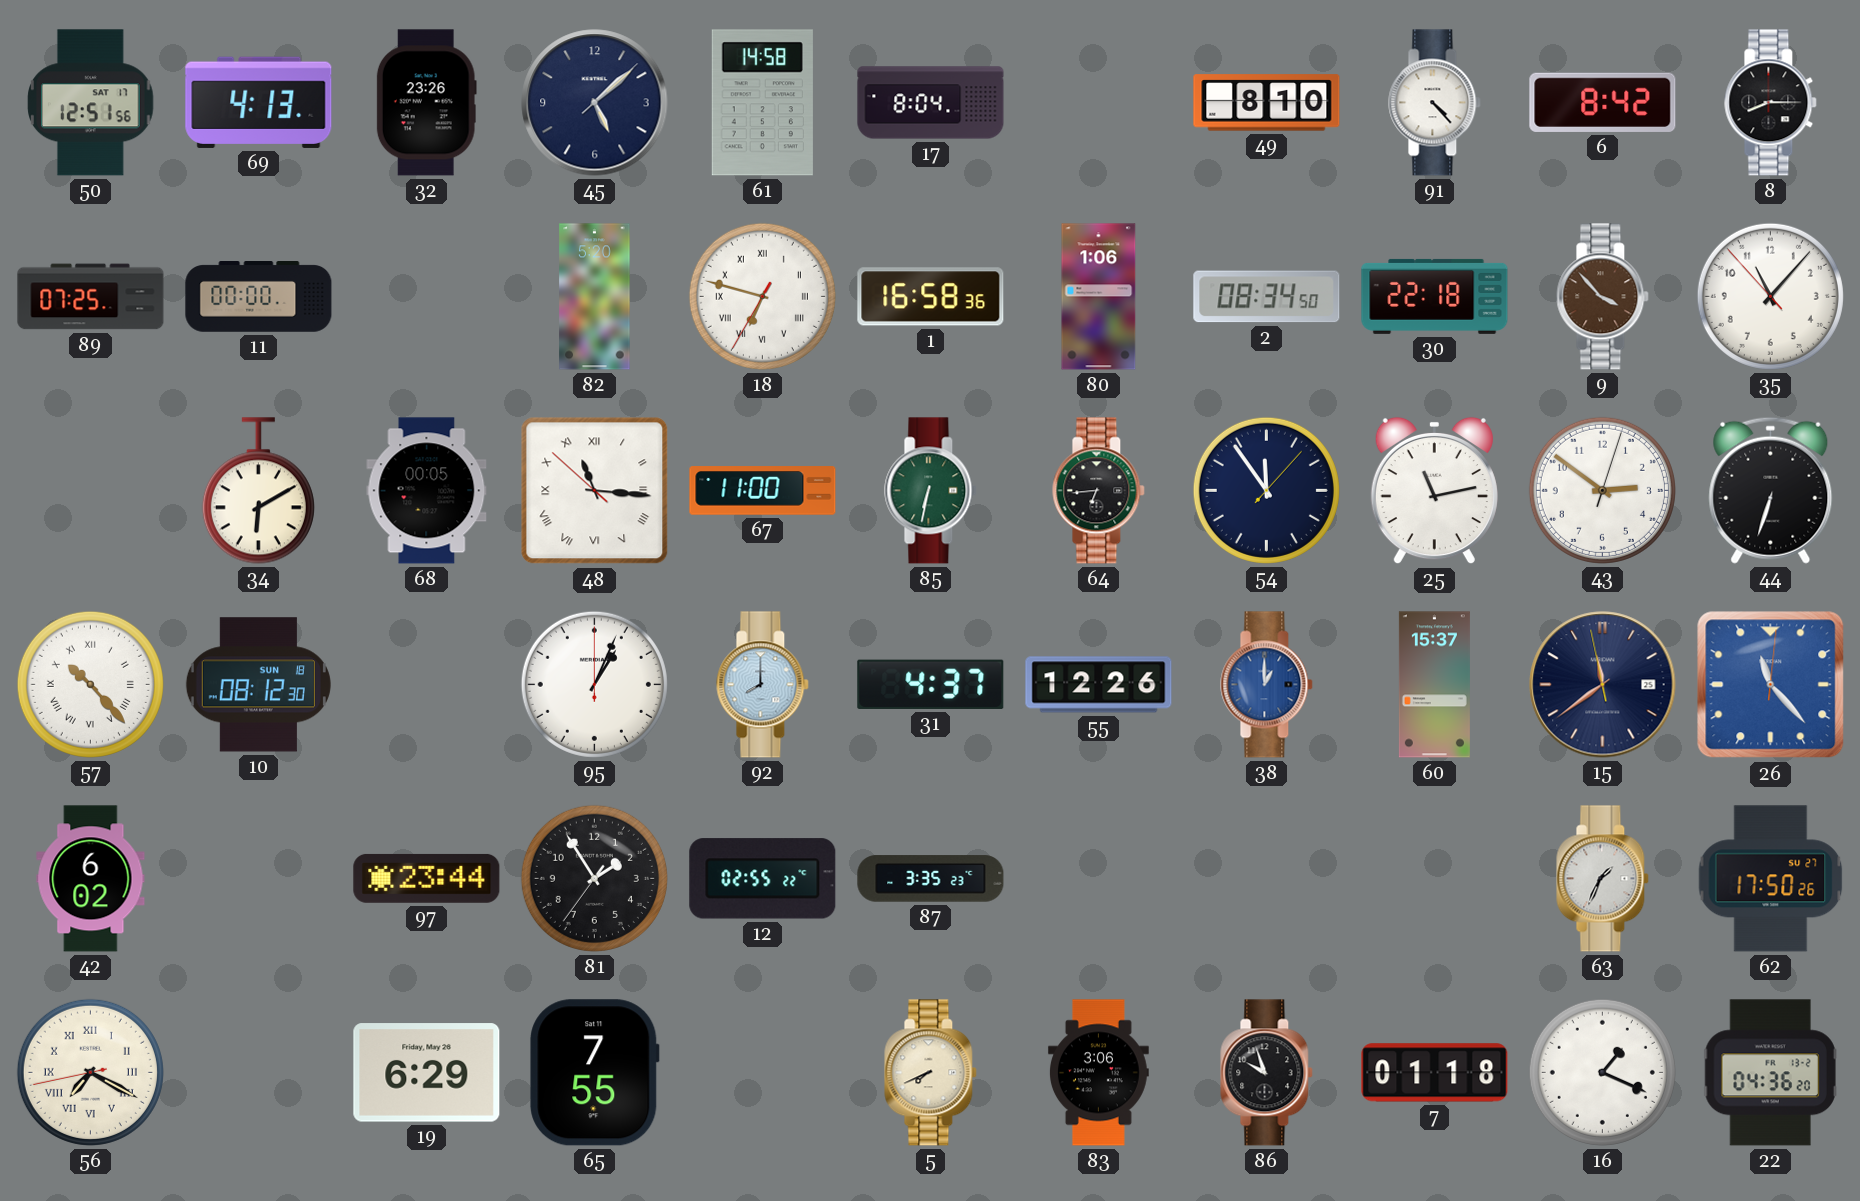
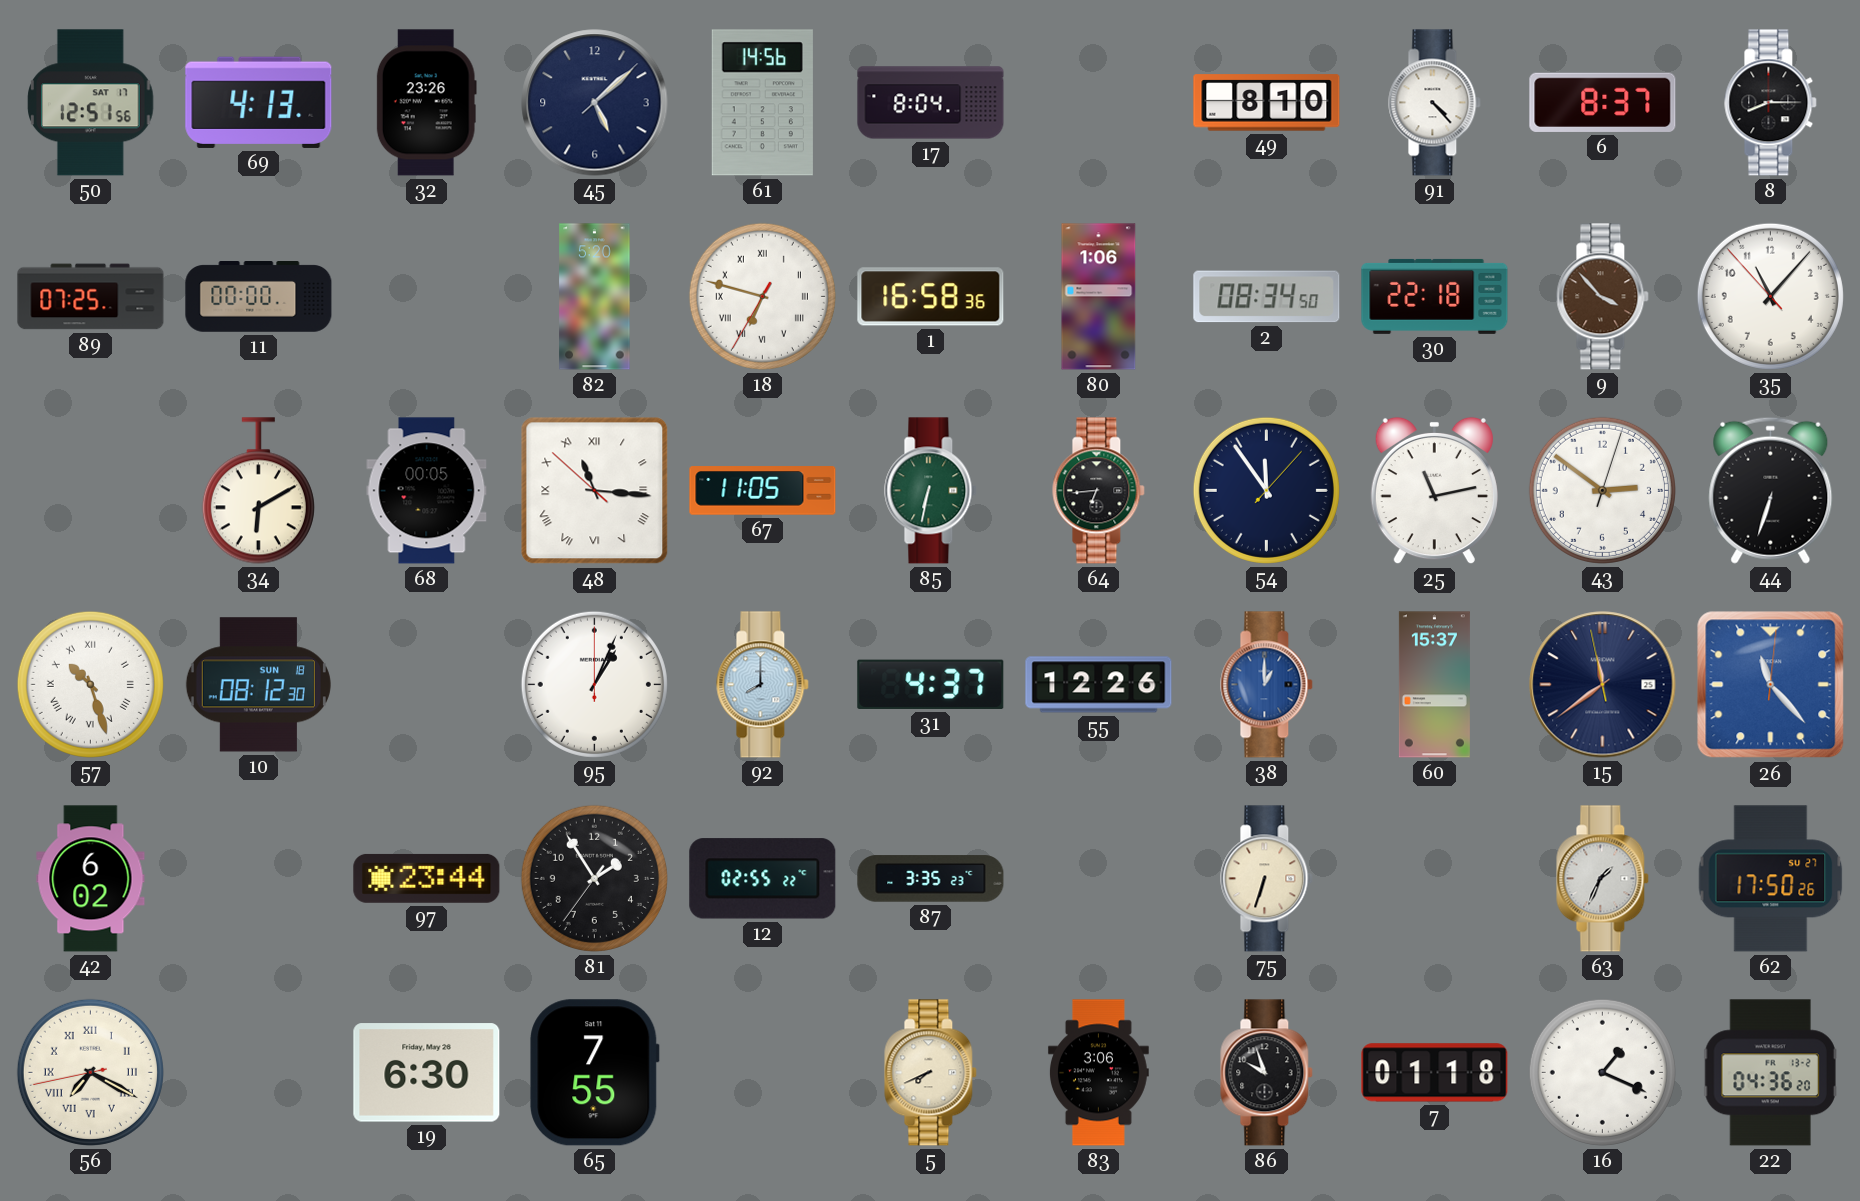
61: 14:58 -> 14:56
6: 8:42 -> 8:37
67: 11:00 -> 11:05
57: 10:23 -> 10:27
75: none -> 6:33
19: 6:29 -> 6:30
